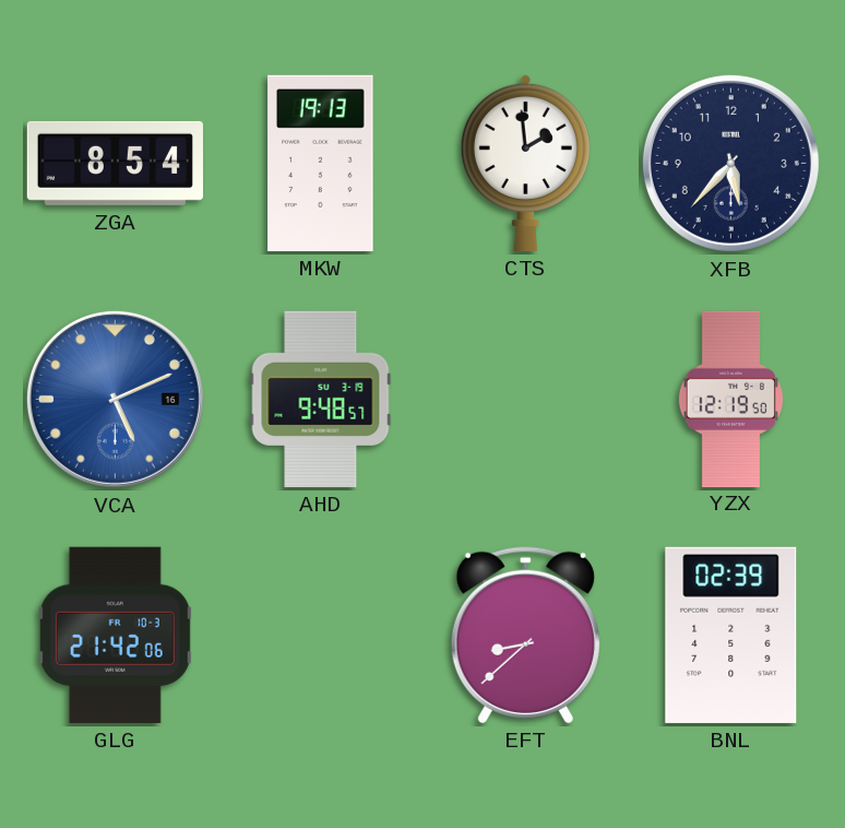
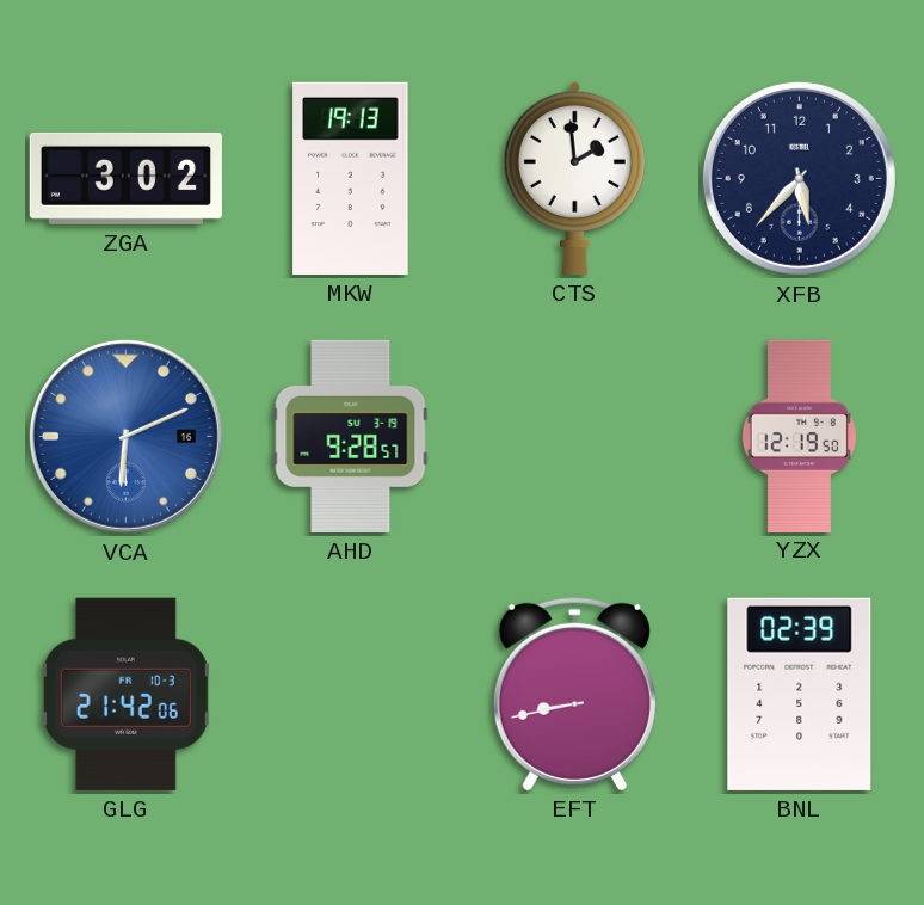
ZGA: 8:54 -> 3:02
VCA: 5:11 -> 6:11
AHD: 9:48 -> 9:28
EFT: 8:38 -> 8:43
